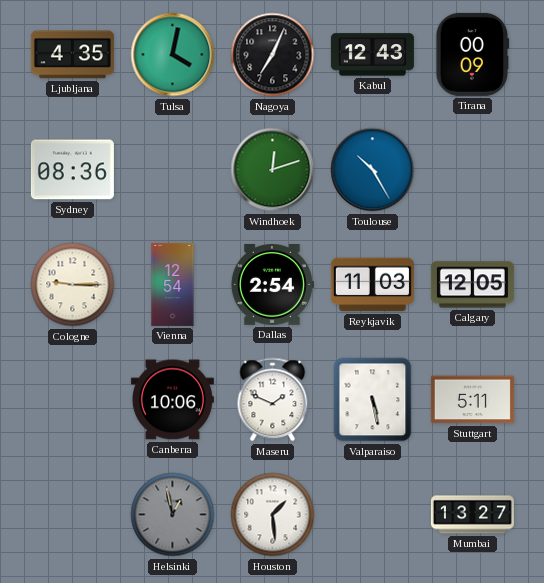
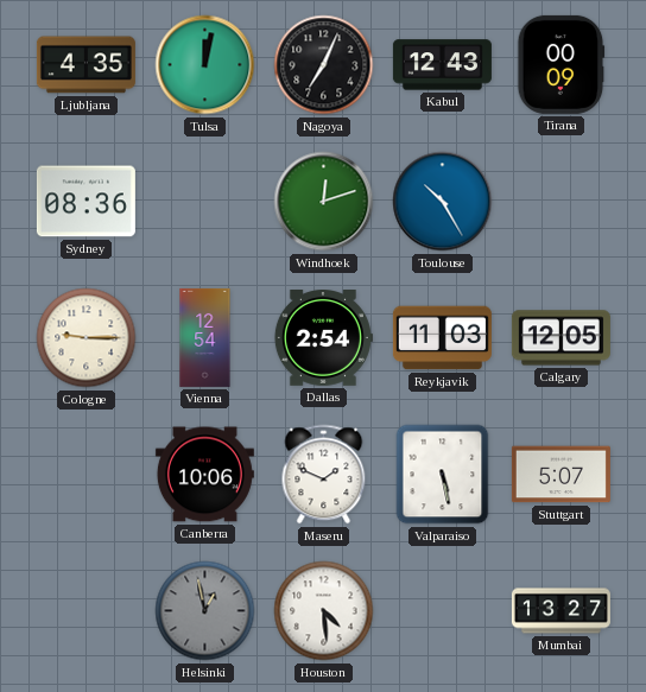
Tulsa: 4:02 -> 12:02
Stuttgart: 5:11 -> 5:07
Houston: 1:29 -> 4:29
